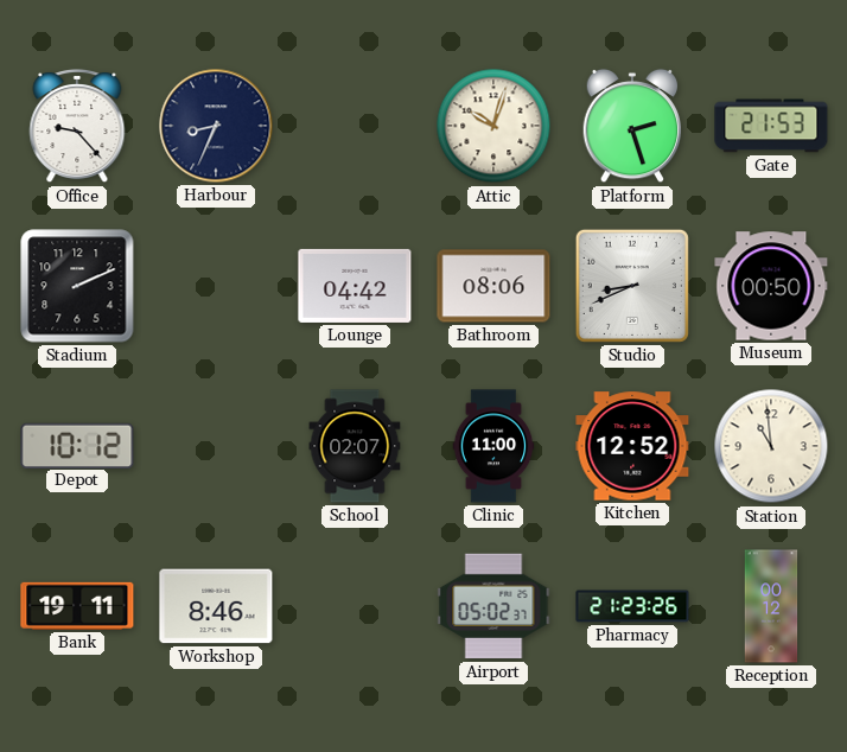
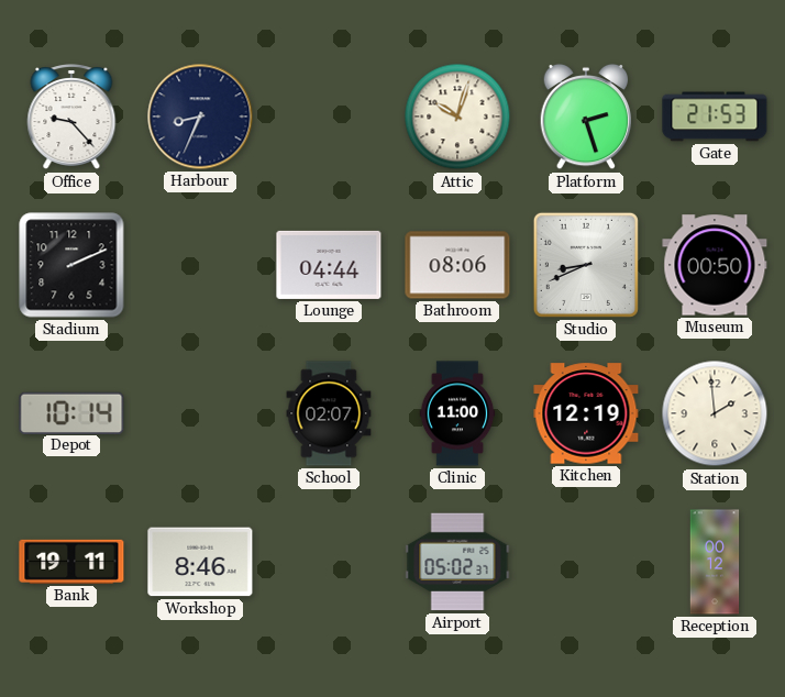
Lounge: 04:42 -> 04:44
Depot: 10:12 -> 10:14
Kitchen: 12:52 -> 12:19
Station: 10:59 -> 1:59
Pharmacy: 21:23 -> none
